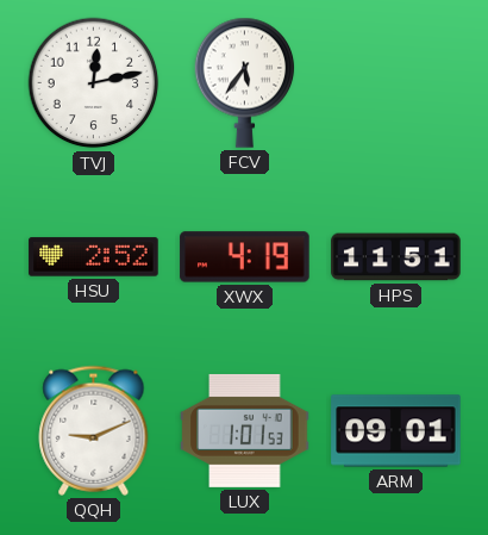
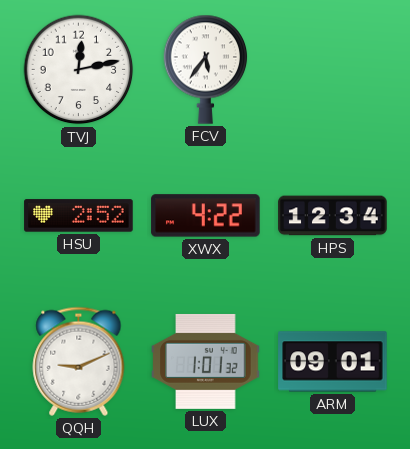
XWX: 4:19 -> 4:22
HPS: 11:51 -> 12:34
LUX: 1:01:53 -> 1:01:32
